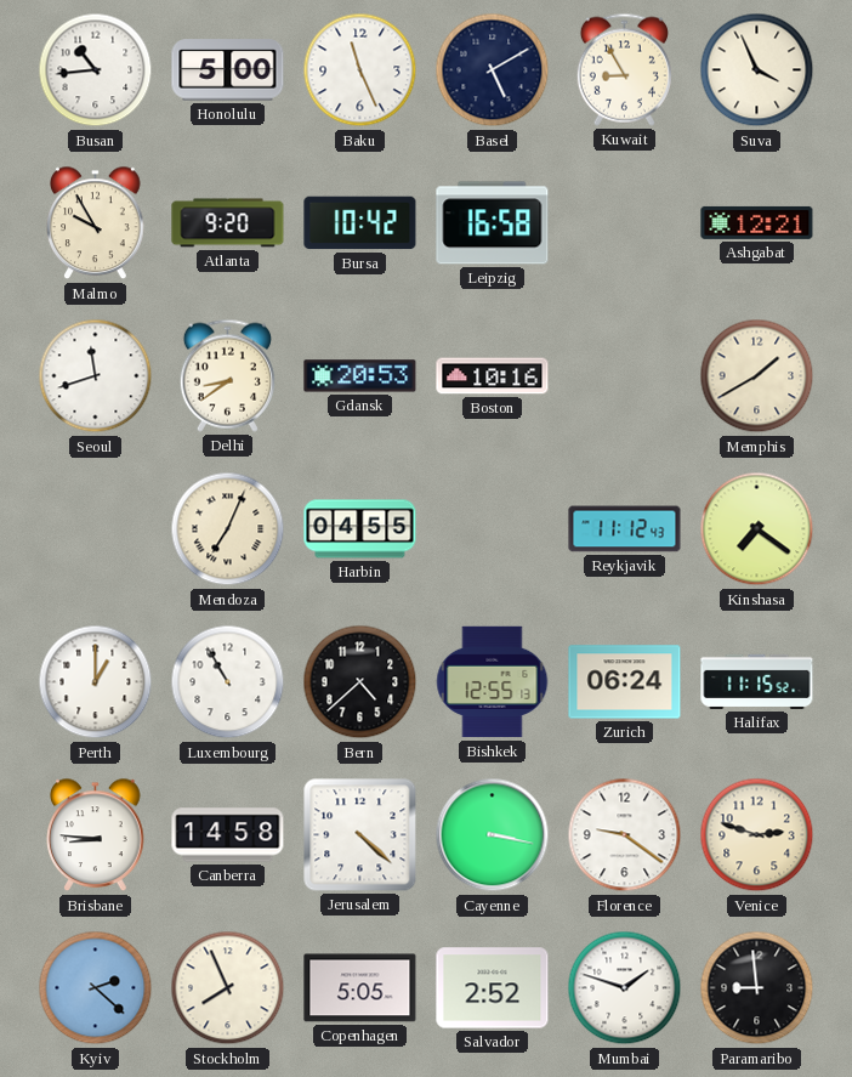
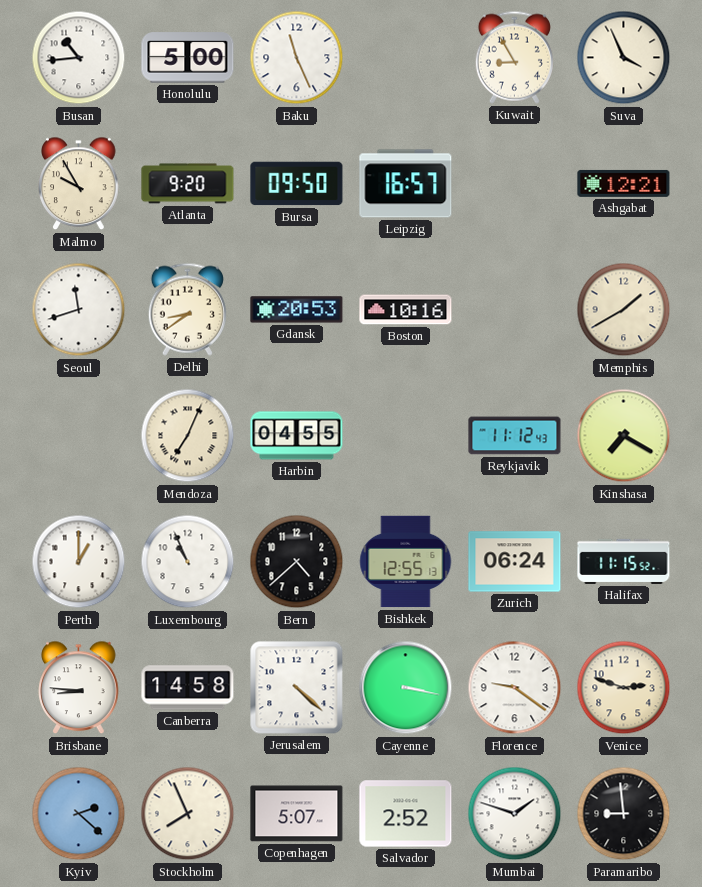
Basel: 5:10 -> none
Bursa: 10:42 -> 09:50
Leipzig: 16:58 -> 16:57
Kinshasa: 7:21 -> 7:20
Luxembourg: 10:55 -> 10:56
Copenhagen: 5:05 -> 5:07
